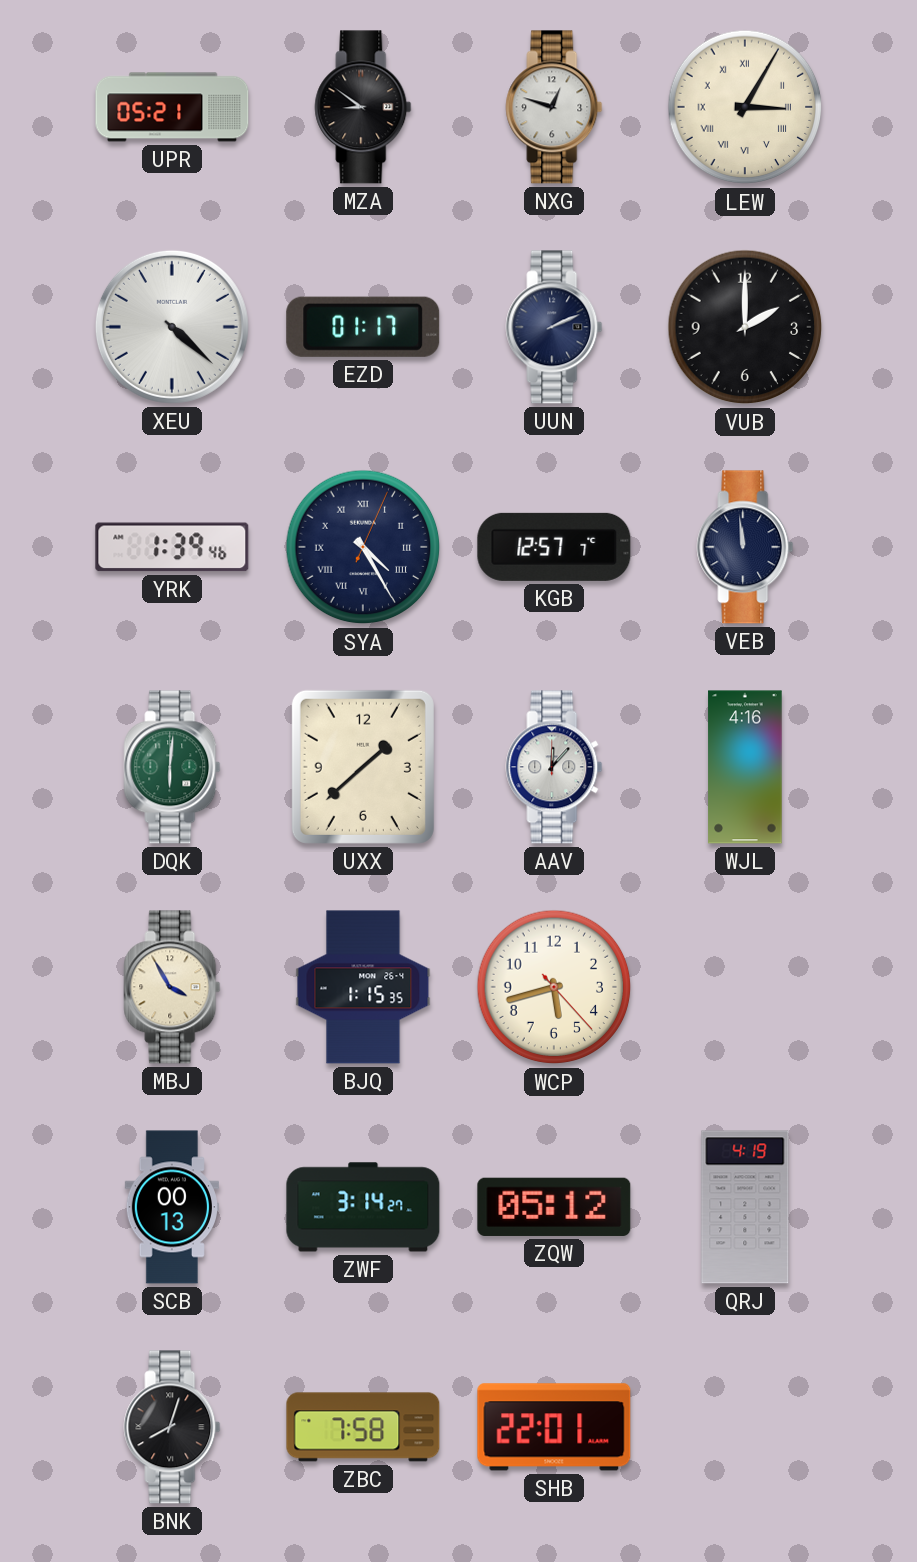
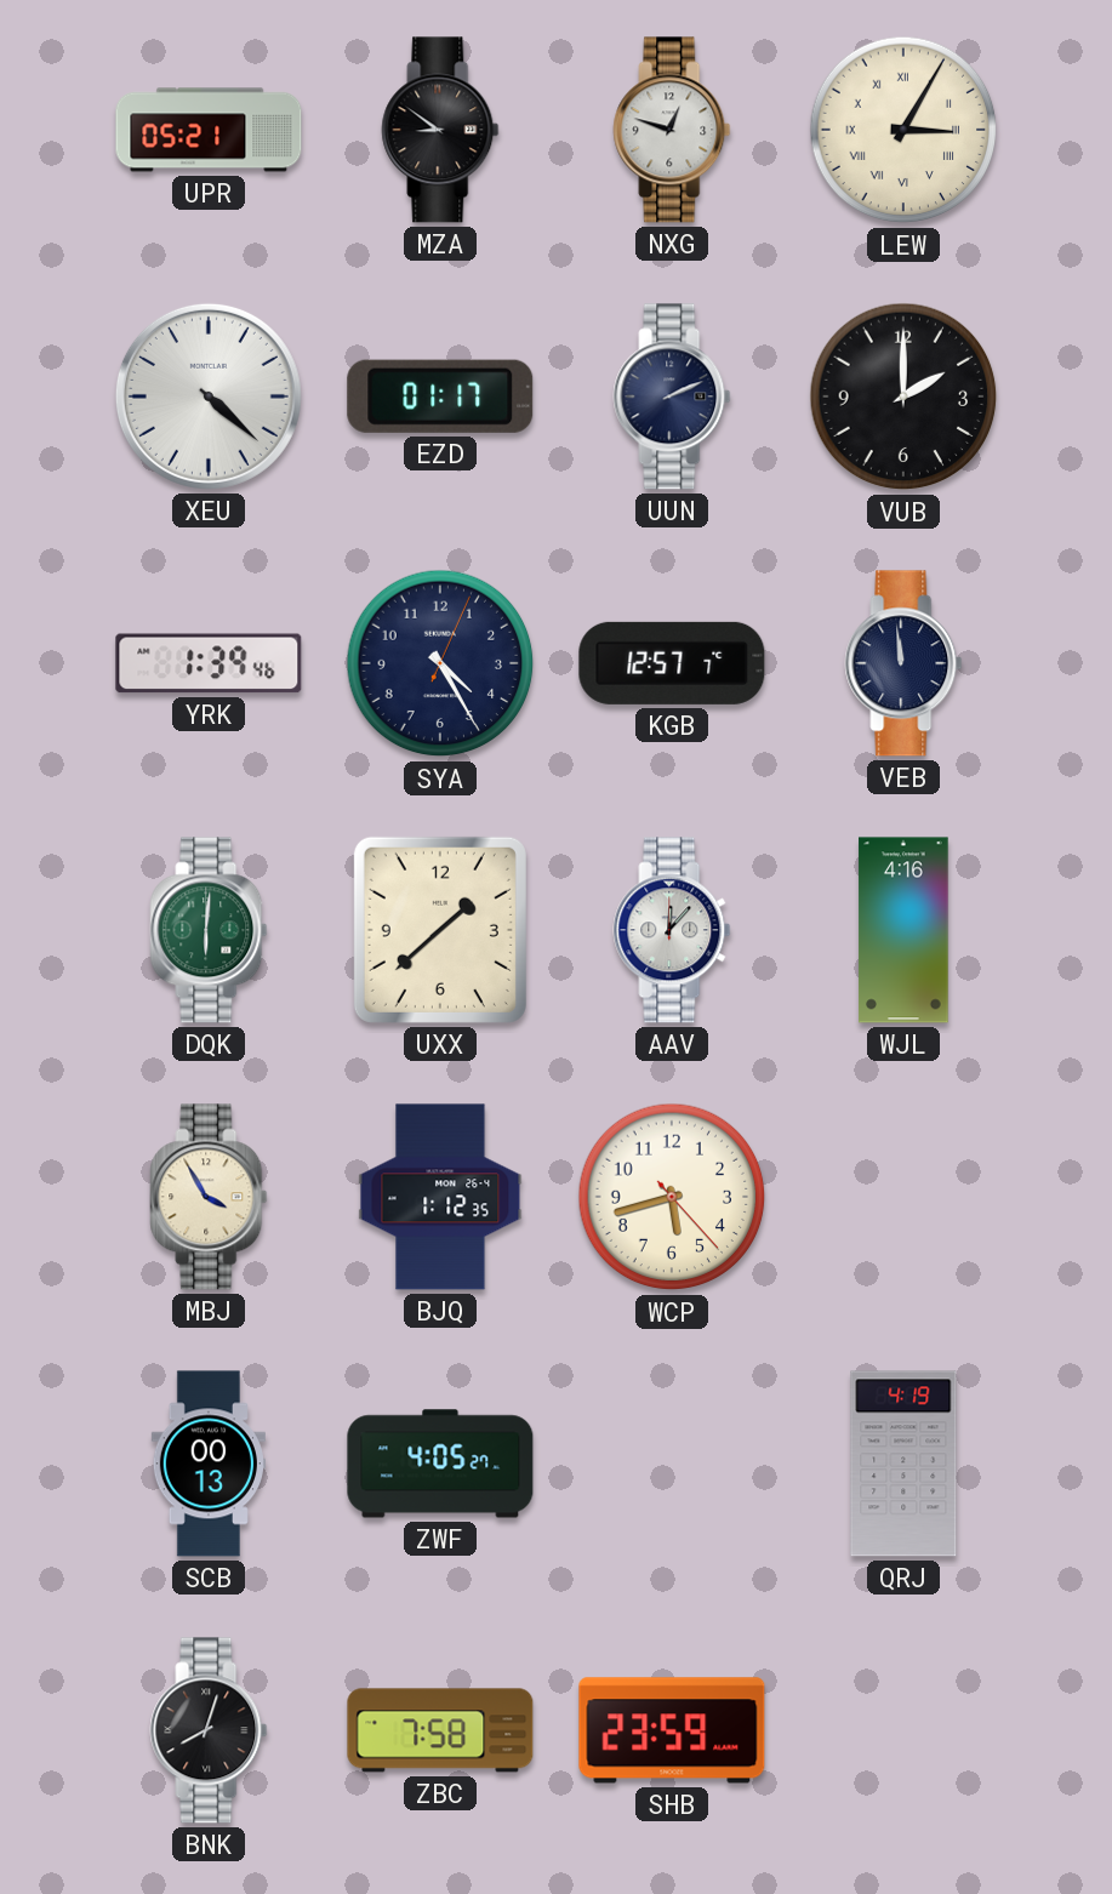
SYA numerals: Roman -> Arabic
BJQ: 1:15 -> 1:12
ZWF: 3:14 -> 4:05
ZQW: 05:12 -> none
SHB: 22:01 -> 23:59
